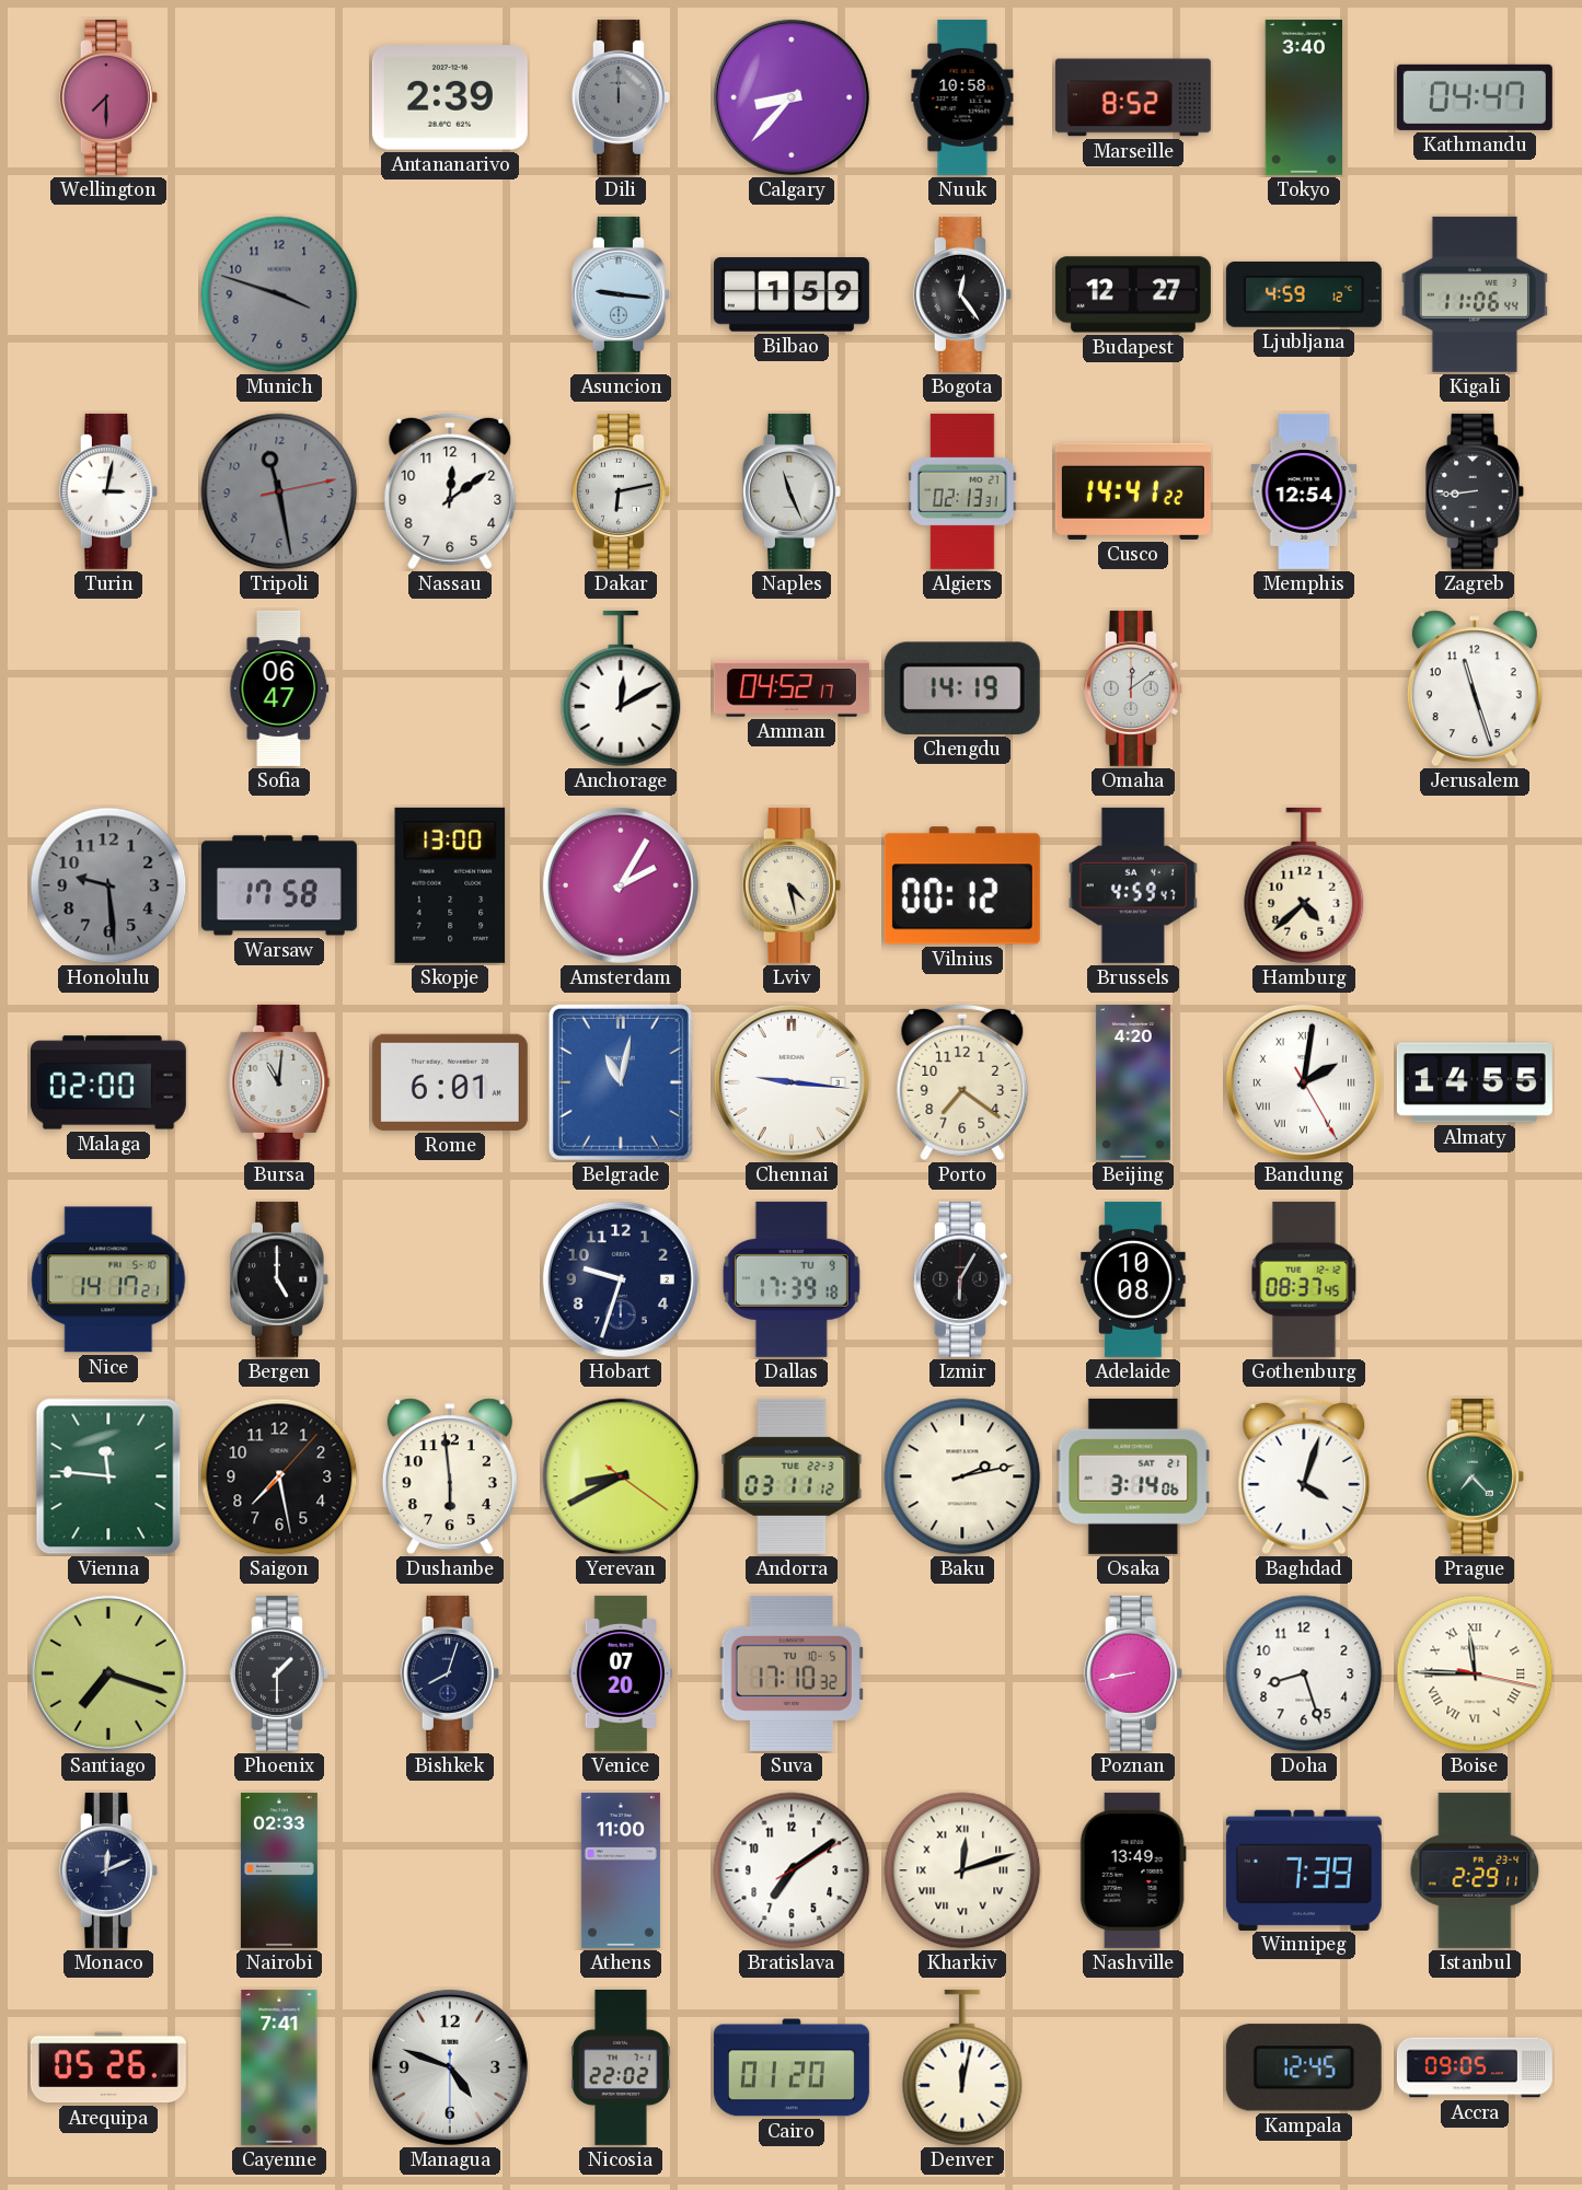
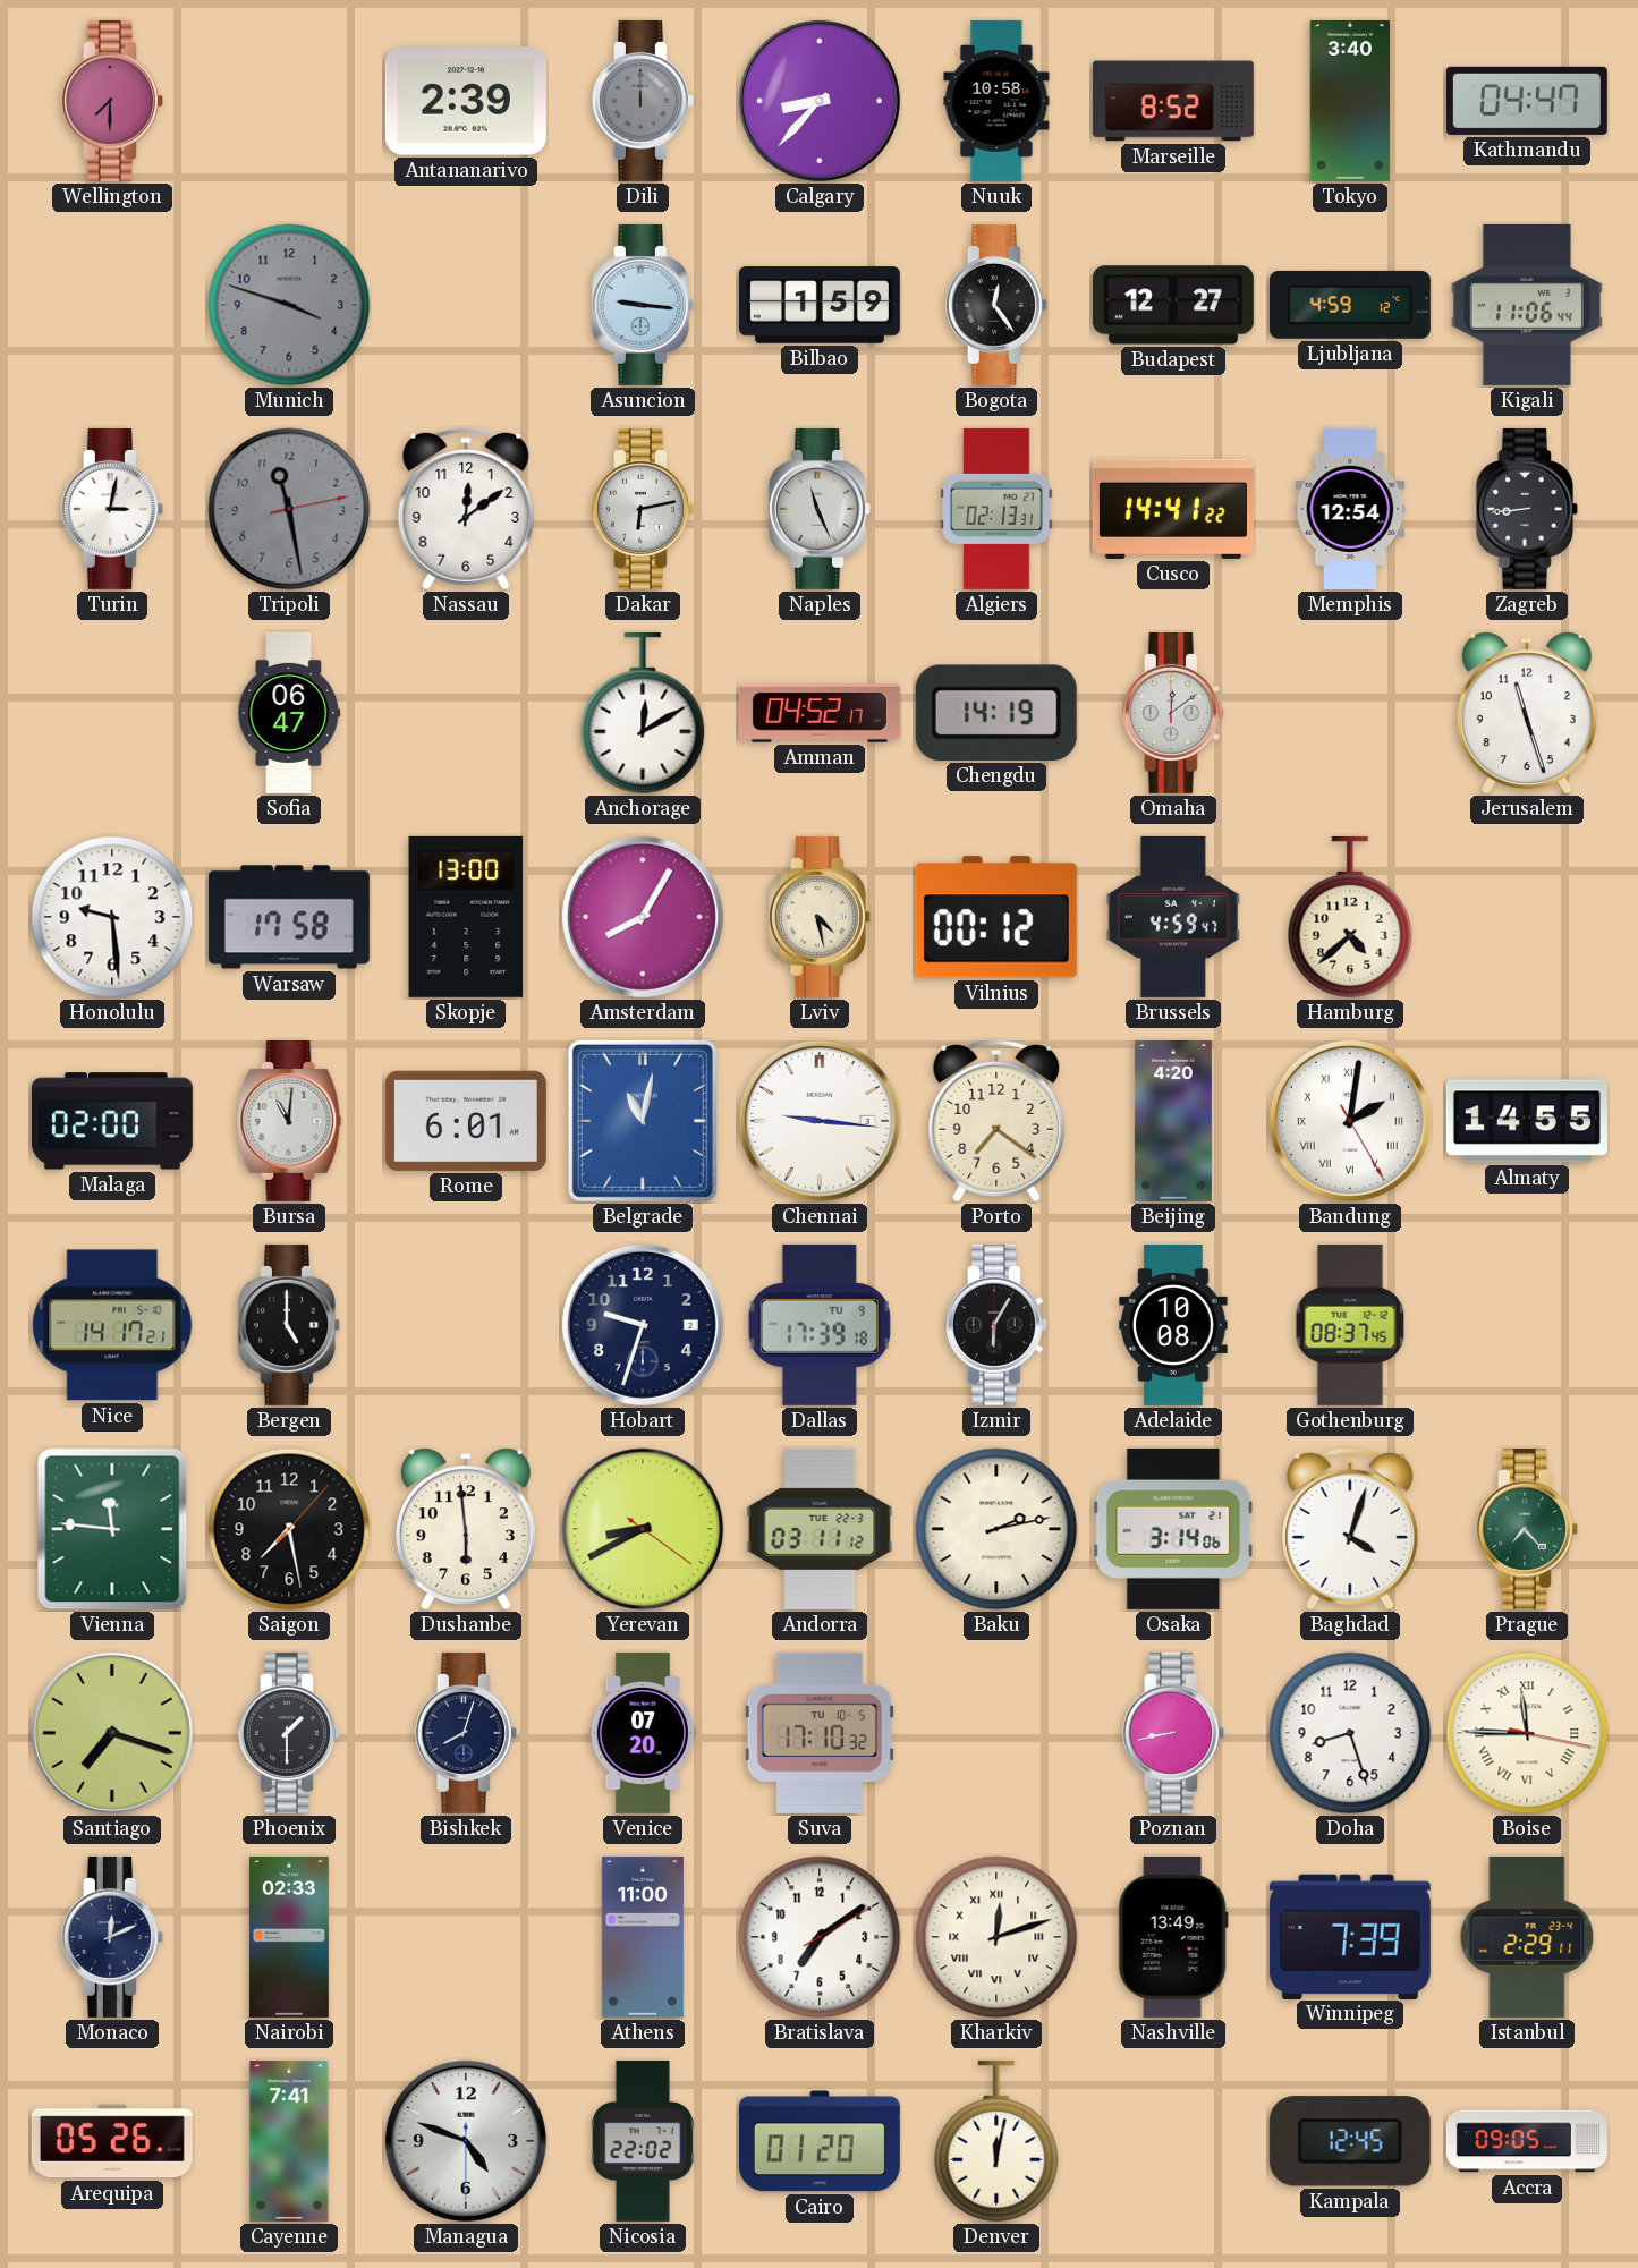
Honolulu dial: grey -> white
Amsterdam: 2:05 -> 8:05
